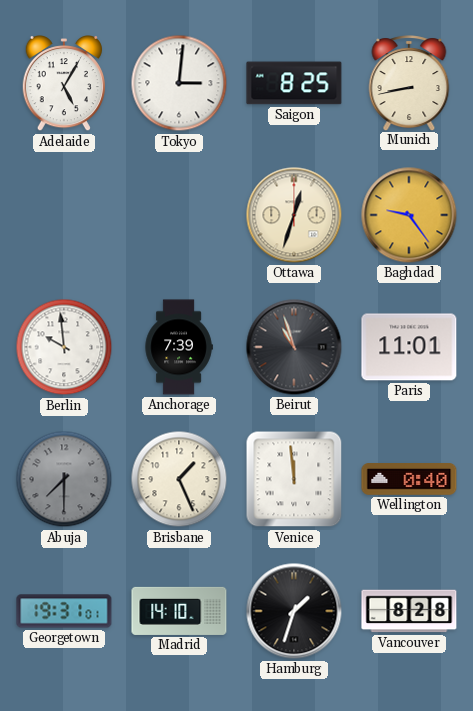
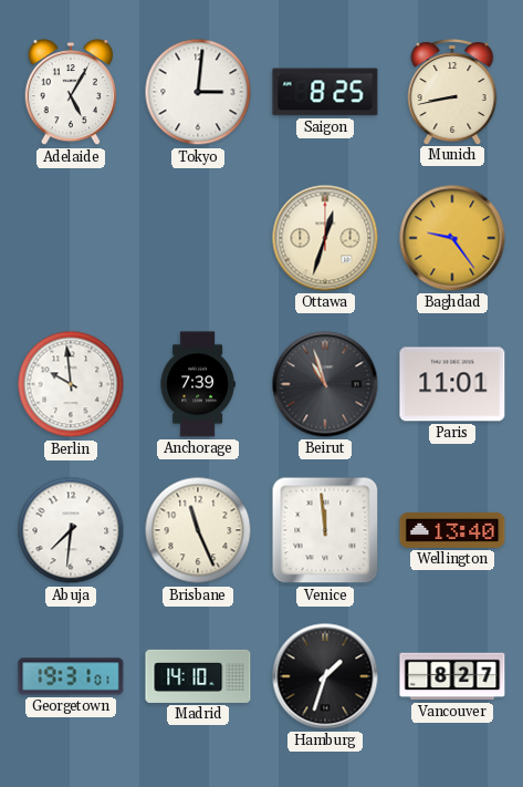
Abuja: 7:30 -> 7:31
Abuja dial: grey -> white
Brisbane: 1:26 -> 11:26
Wellington: 0:40 -> 13:40
Vancouver: 8:28 -> 8:27
